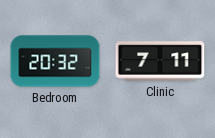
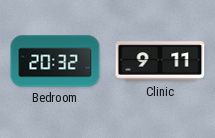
Clinic: 7:11 -> 9:11
